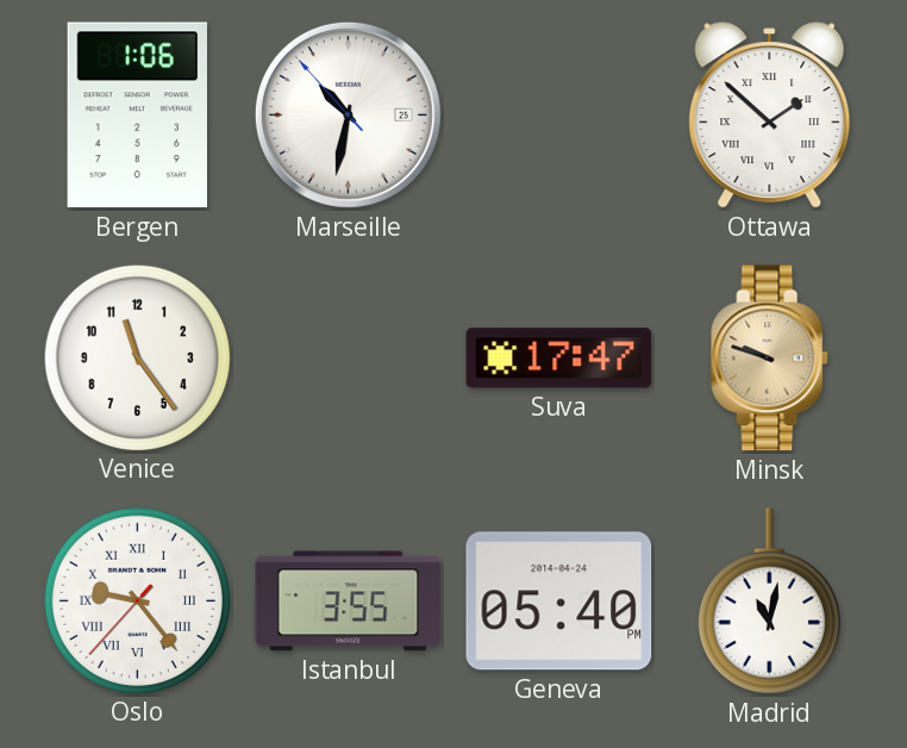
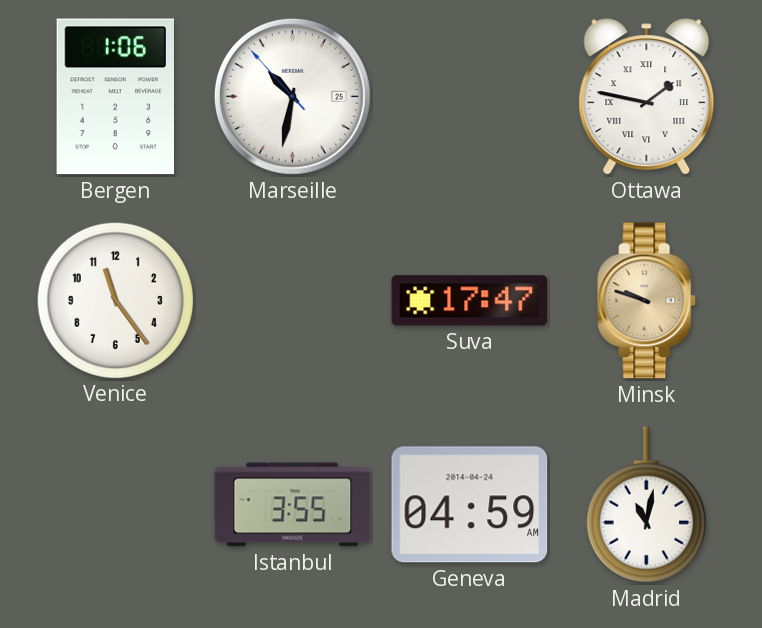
Ottawa: 1:52 -> 1:47
Oslo: 9:23 -> none
Geneva: 05:40 -> 04:59
